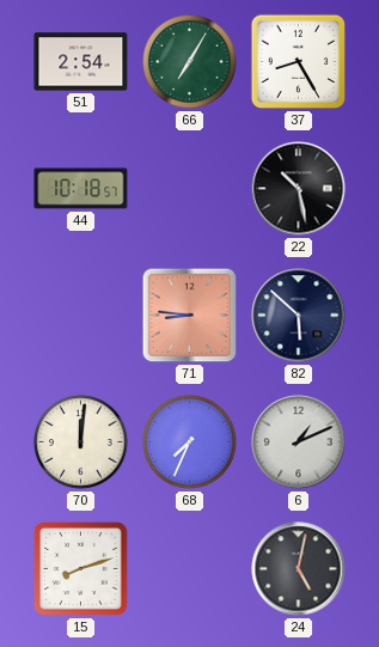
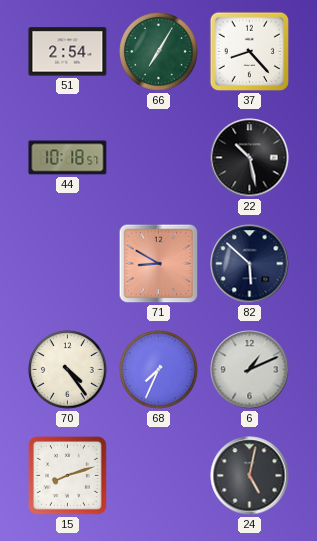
37: 8:25 -> 8:23
71: 8:46 -> 8:50
70: 12:01 -> 4:24
